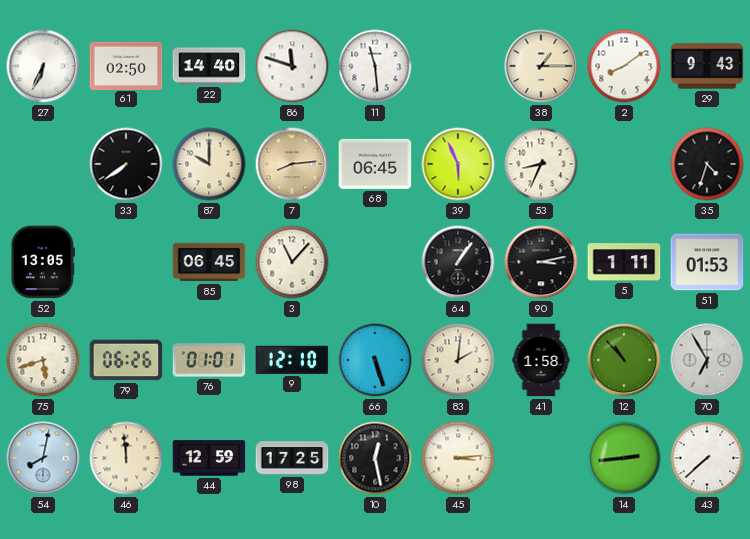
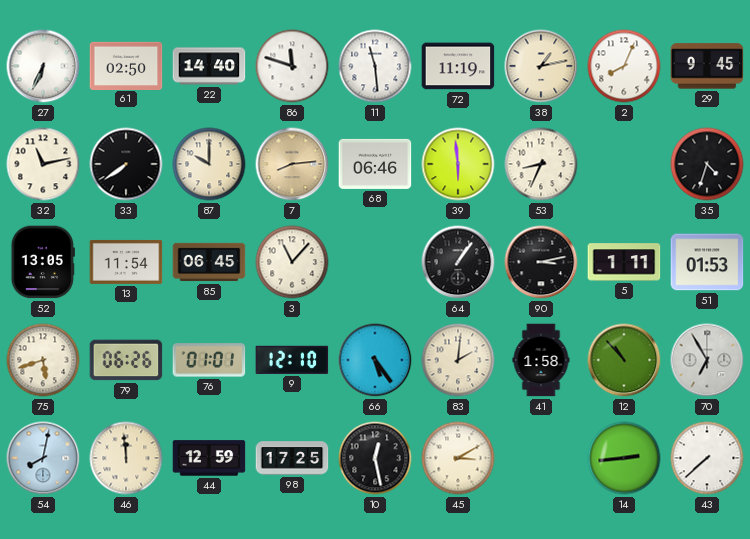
72: none -> 11:19
38: 1:15 -> 1:13
2: 8:09 -> 8:04
29: 9:43 -> 9:45
32: none -> 11:13
68: 06:45 -> 06:46
39: 5:56 -> 5:59
13: none -> 11:54
66: 5:27 -> 5:24
45: 3:14 -> 3:10
